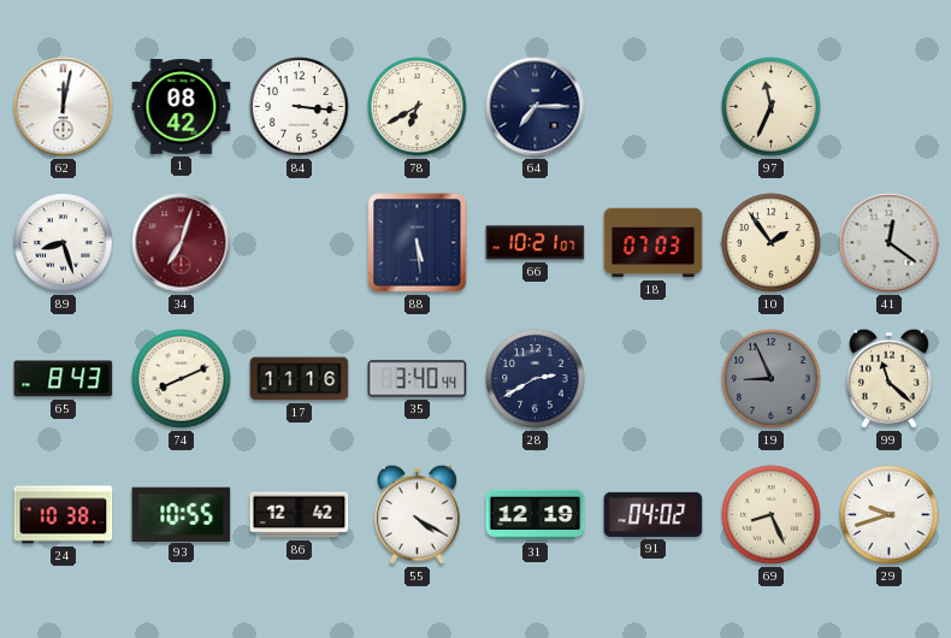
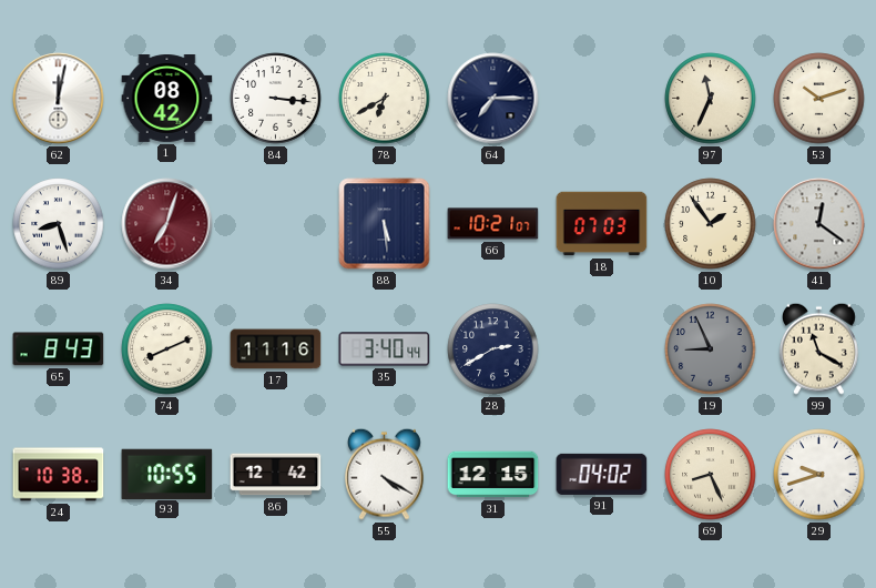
53: none -> 10:12
99: 11:22 -> 11:20
31: 12:19 -> 12:15
